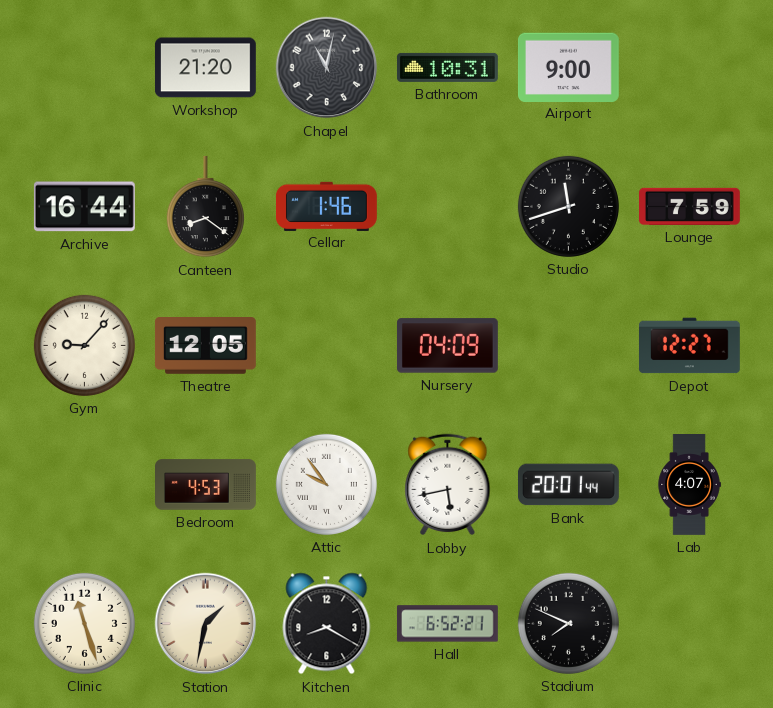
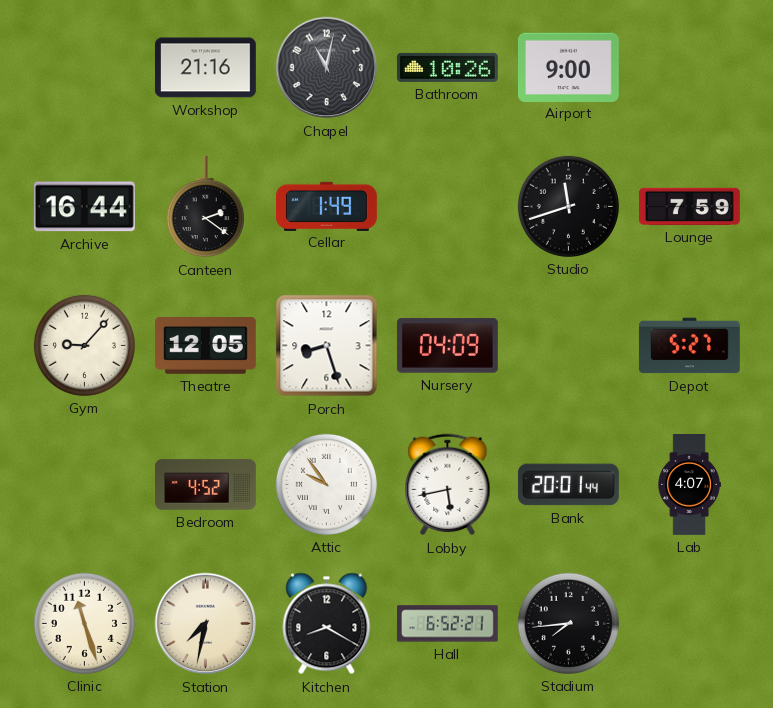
Workshop: 21:20 -> 21:16
Bathroom: 10:31 -> 10:26
Canteen: 8:21 -> 2:21
Cellar: 1:46 -> 1:49
Porch: none -> 8:27
Depot: 12:27 -> 5:27
Bedroom: 4:53 -> 4:52
Station: 1:32 -> 7:32
Stadium: 7:49 -> 7:44
